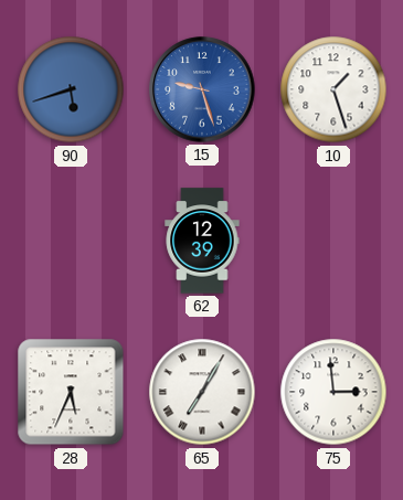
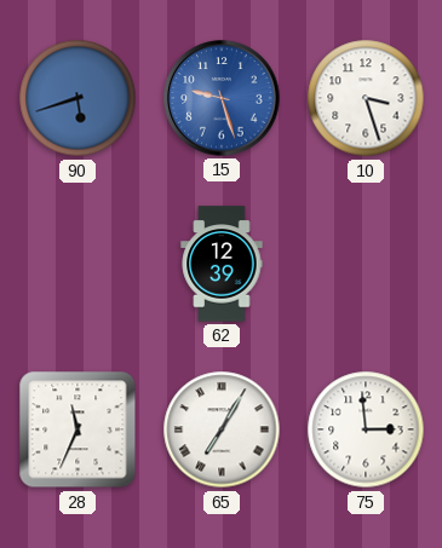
10: 1:27 -> 3:27
28: 5:34 -> 11:34
